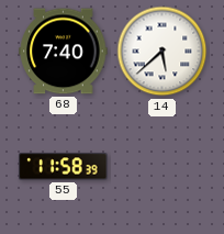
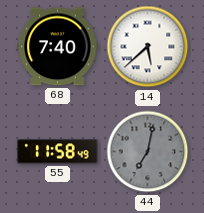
55: 11:58:39 -> 11:58:49
44: none -> 7:02
